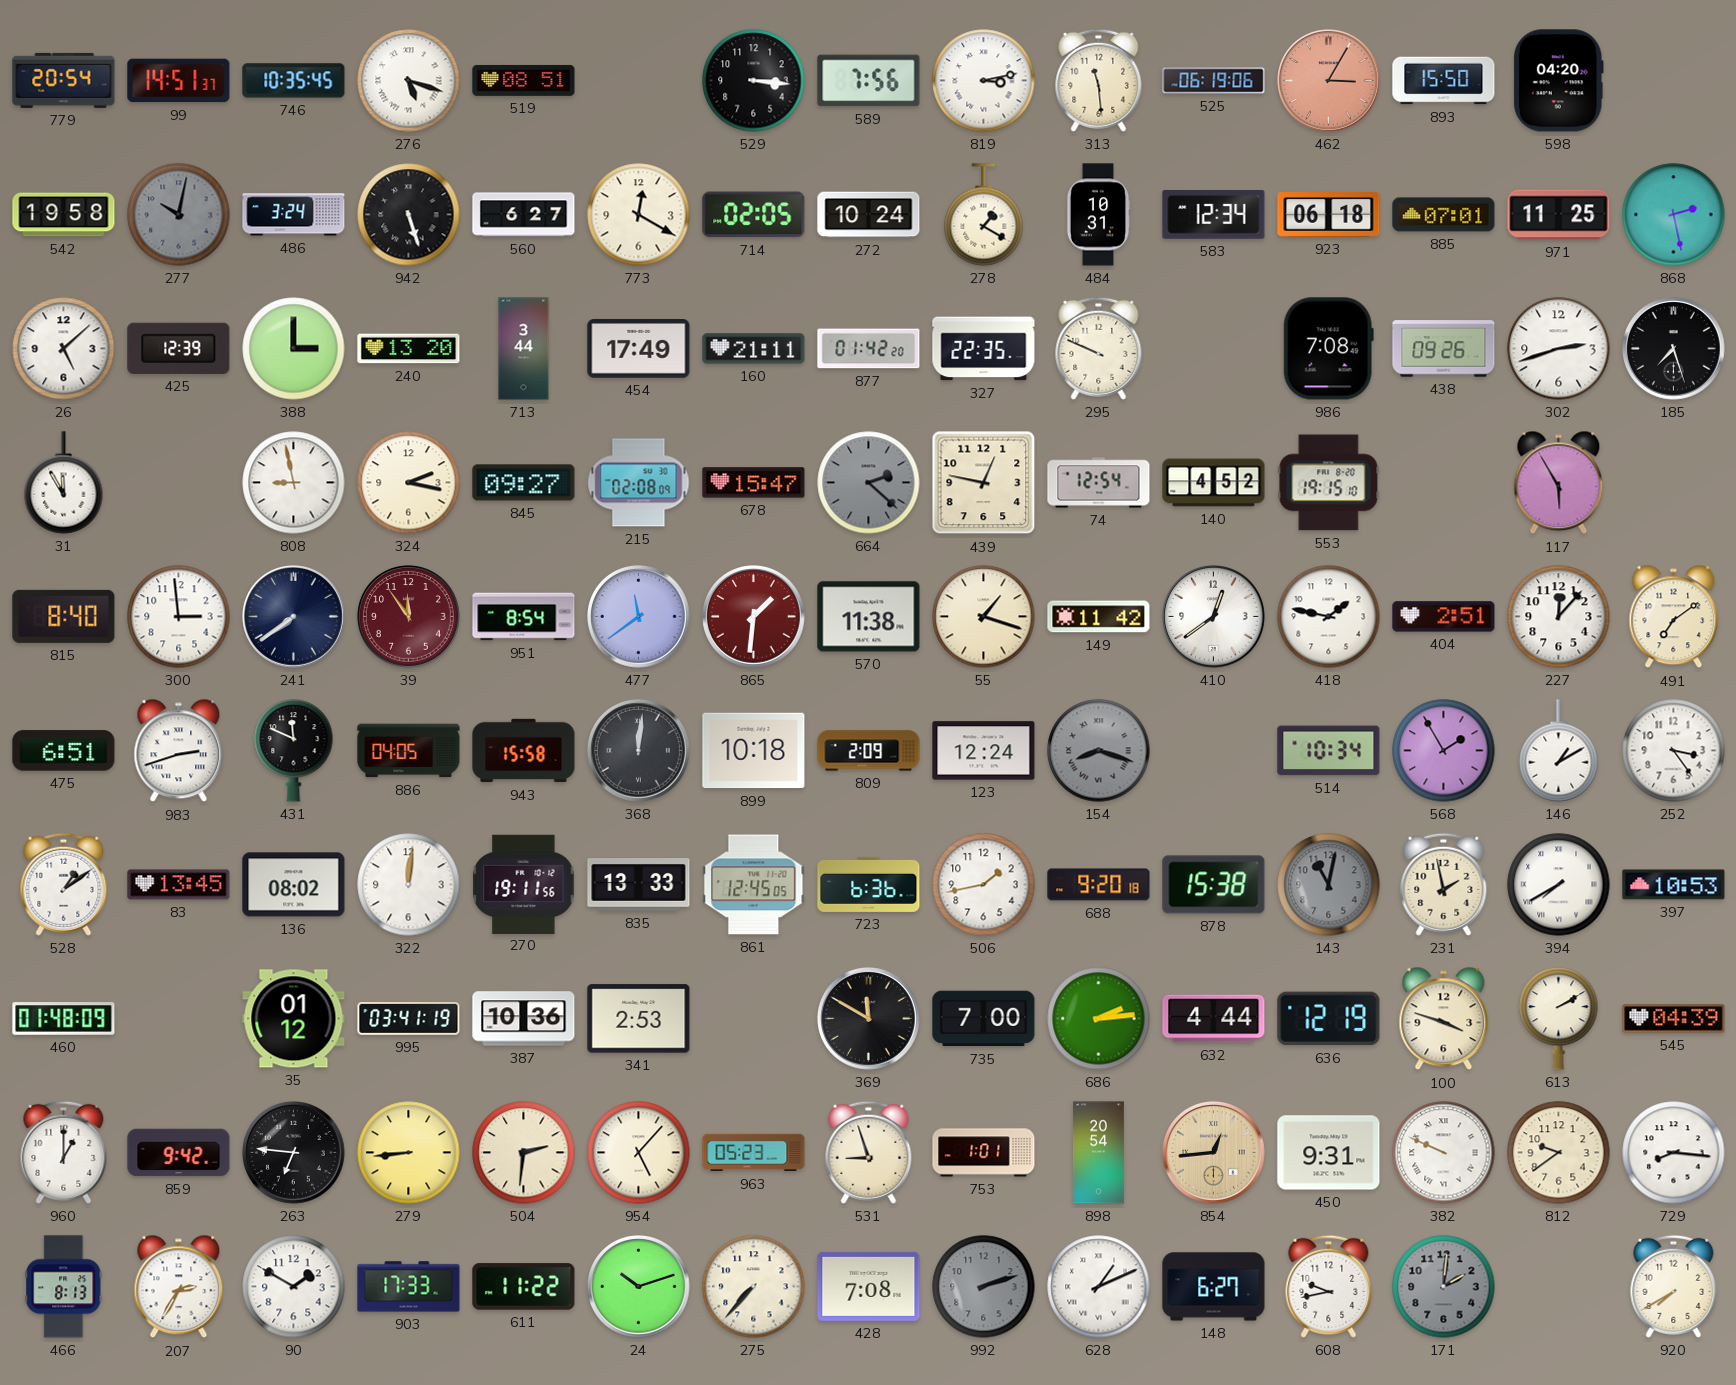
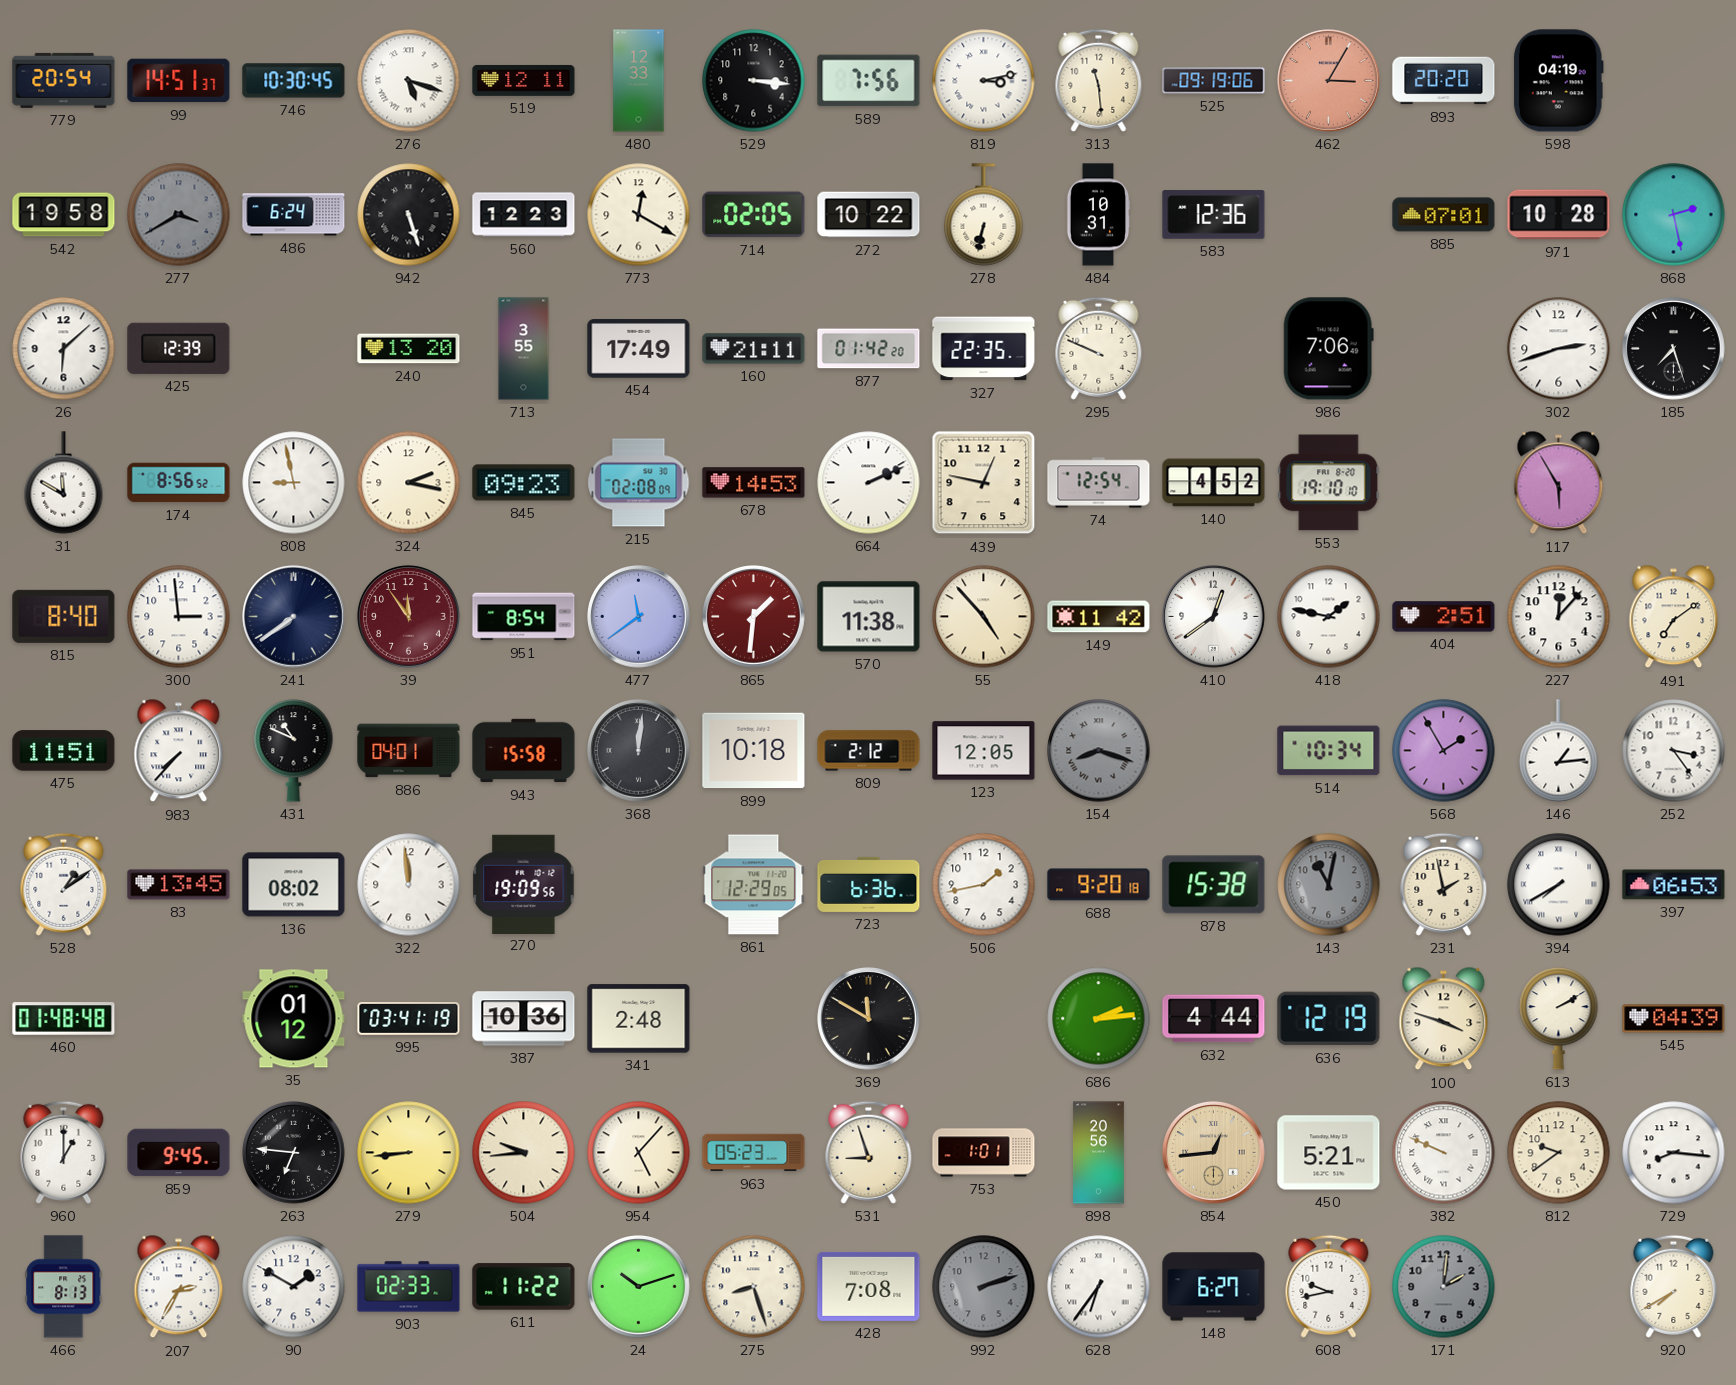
746: 10:35 -> 10:30
519: 08:51 -> 12:11
480: none -> 12:33
525: 06:19 -> 09:19
893: 15:50 -> 20:20
598: 04:20 -> 04:19
277: 10:02 -> 3:40
486: 3:24 -> 6:24
560: 6:27 -> 12:23
272: 10:24 -> 10:22
278: 1:20 -> 6:32
583: 12:34 -> 12:36
923: 06:18 -> none
971: 11:25 -> 10:28
26: 5:08 -> 6:08
388: 3:00 -> none
713: 3:44 -> 3:55
986: 7:08 -> 7:06
438: 09:26 -> none
31: 11:55 -> 11:50
174: none -> 8:56
845: 09:27 -> 09:23
678: 15:47 -> 14:53
664: 2:22 -> 2:11
664 dial: grey -> white
553: 19:15 -> 19:10
55: 1:18 -> 4:53
475: 6:51 -> 11:51
983: 2:42 -> 7:37
431: 11:49 -> 10:49
886: 04:05 -> 04:01
809: 2:09 -> 2:12
123: 12:24 -> 12:05
146: 1:10 -> 1:14
322: 12:01 -> 11:59
270: 19:11 -> 19:09
835: 13:33 -> none
861: 12:45 -> 12:29
397: 10:53 -> 06:53
460: 01:48:09 -> 01:48:48
341: 2:53 -> 2:48
735: 7:00 -> none
859: 9:42 -> 9:45
504: 2:31 -> 9:44
898: 20:54 -> 20:56
450: 9:31 -> 5:21
903: 17:33 -> 02:33
275: 7:37 -> 8:27
628: 1:11 -> 6:36
